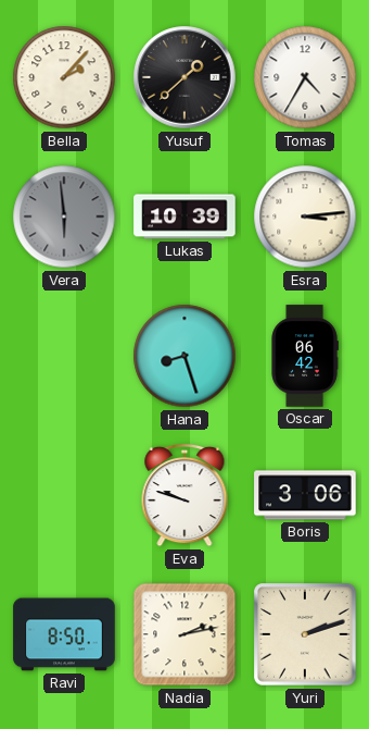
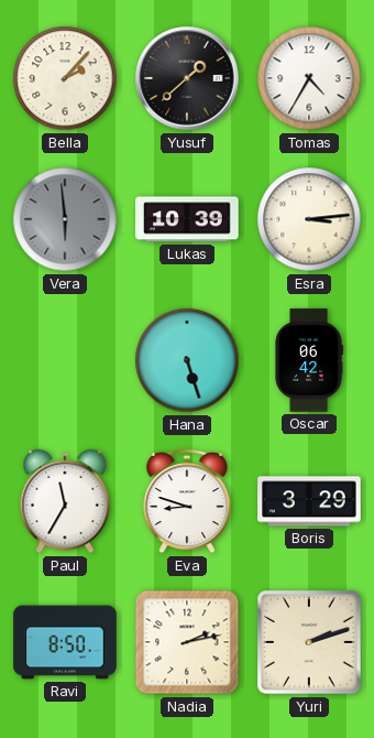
Hana: 8:27 -> 5:27
Paul: none -> 11:35
Eva: 9:48 -> 8:48
Boris: 3:06 -> 3:29
